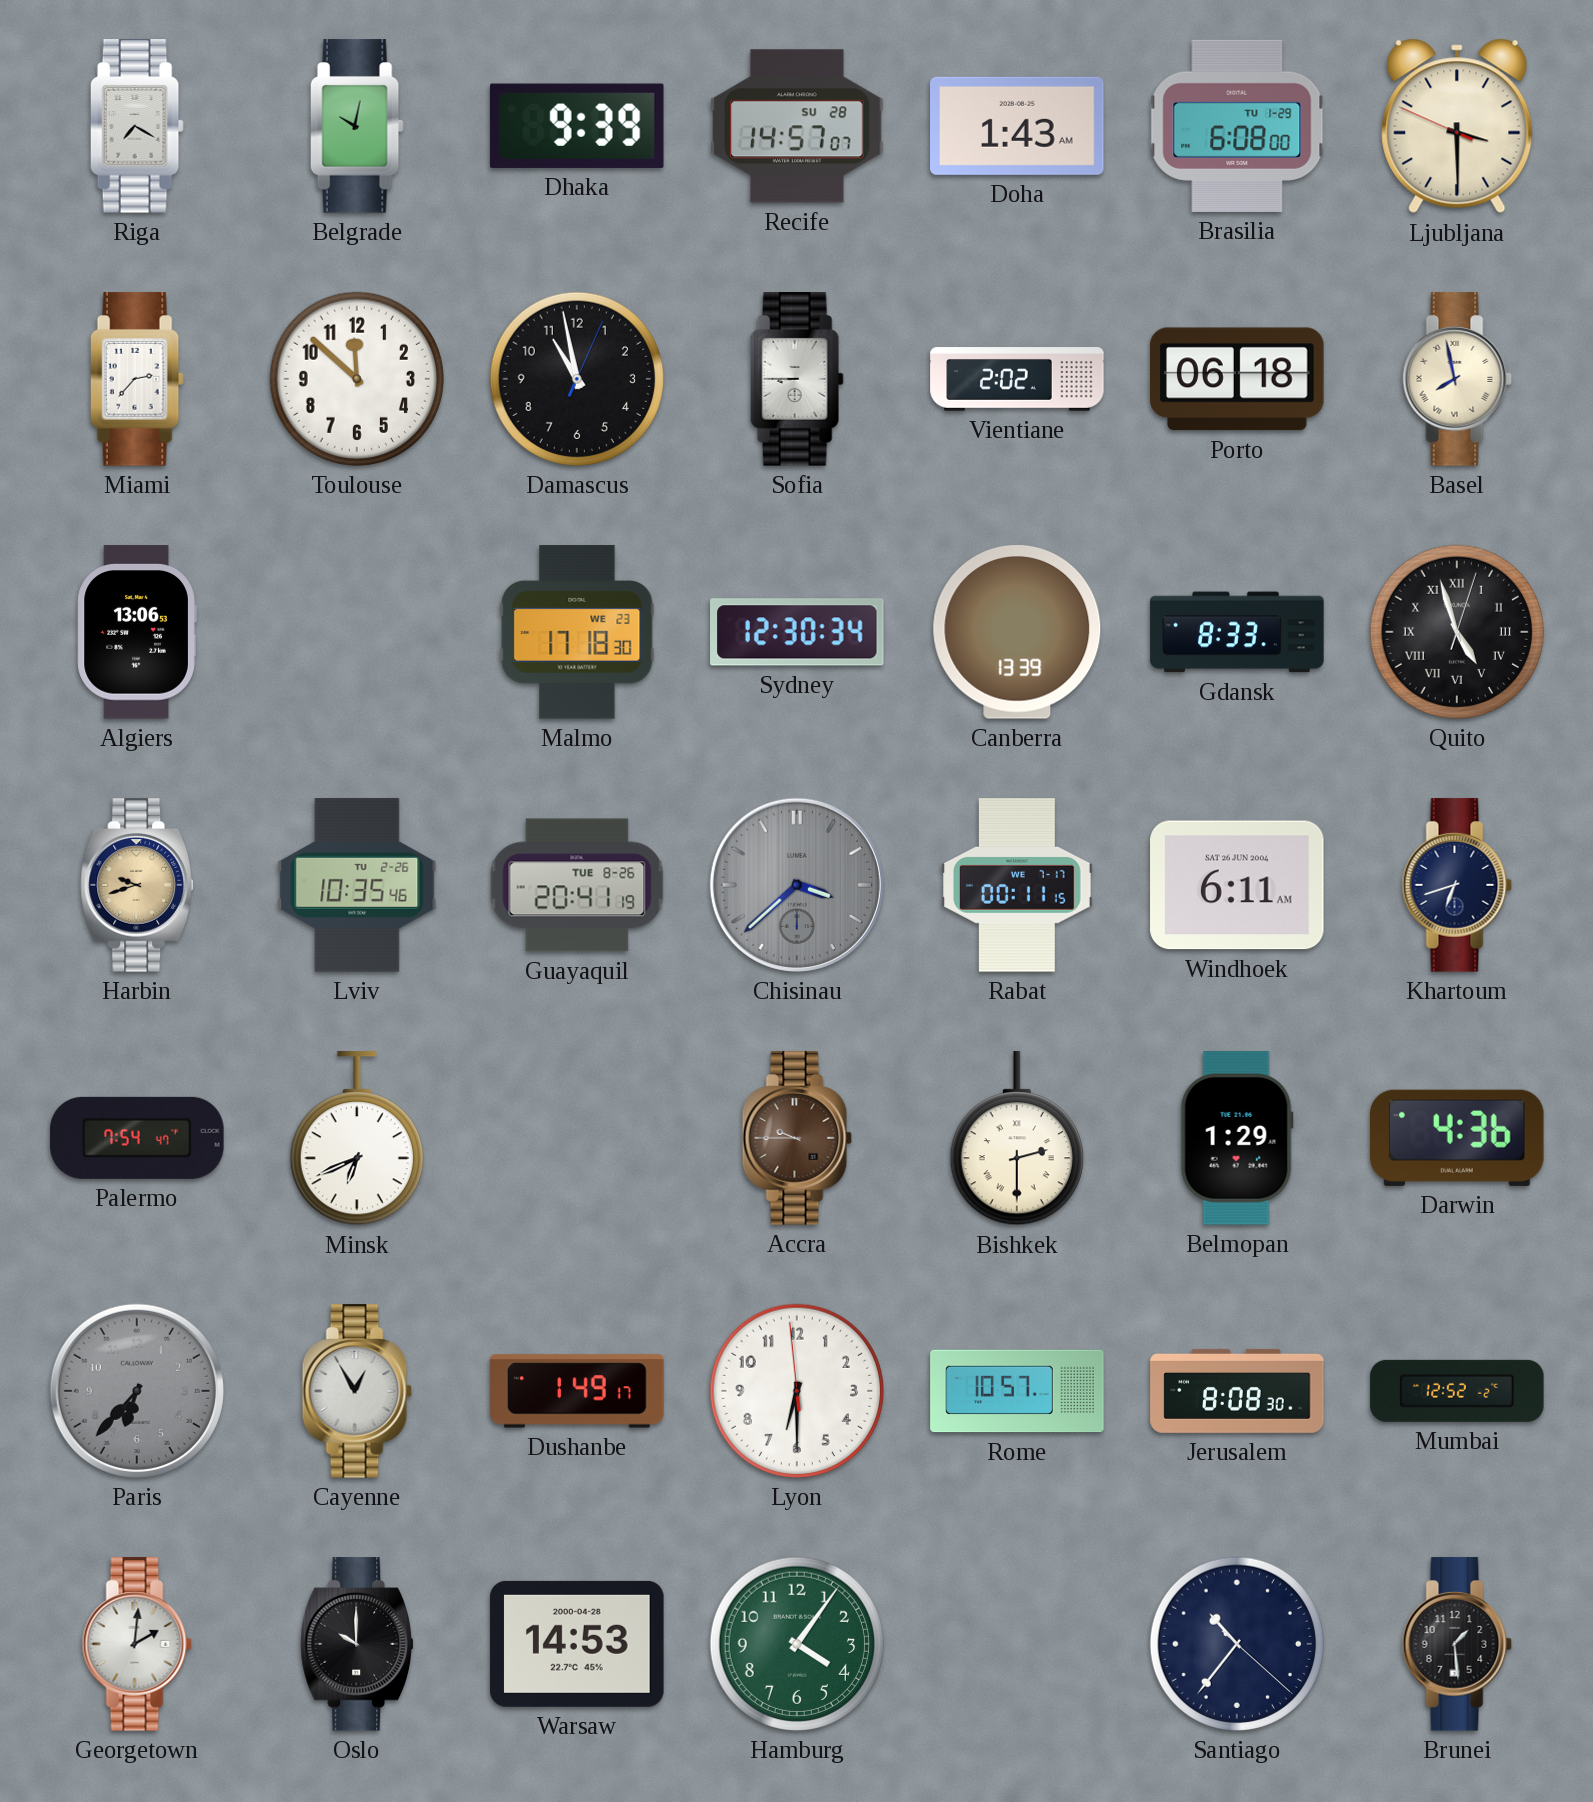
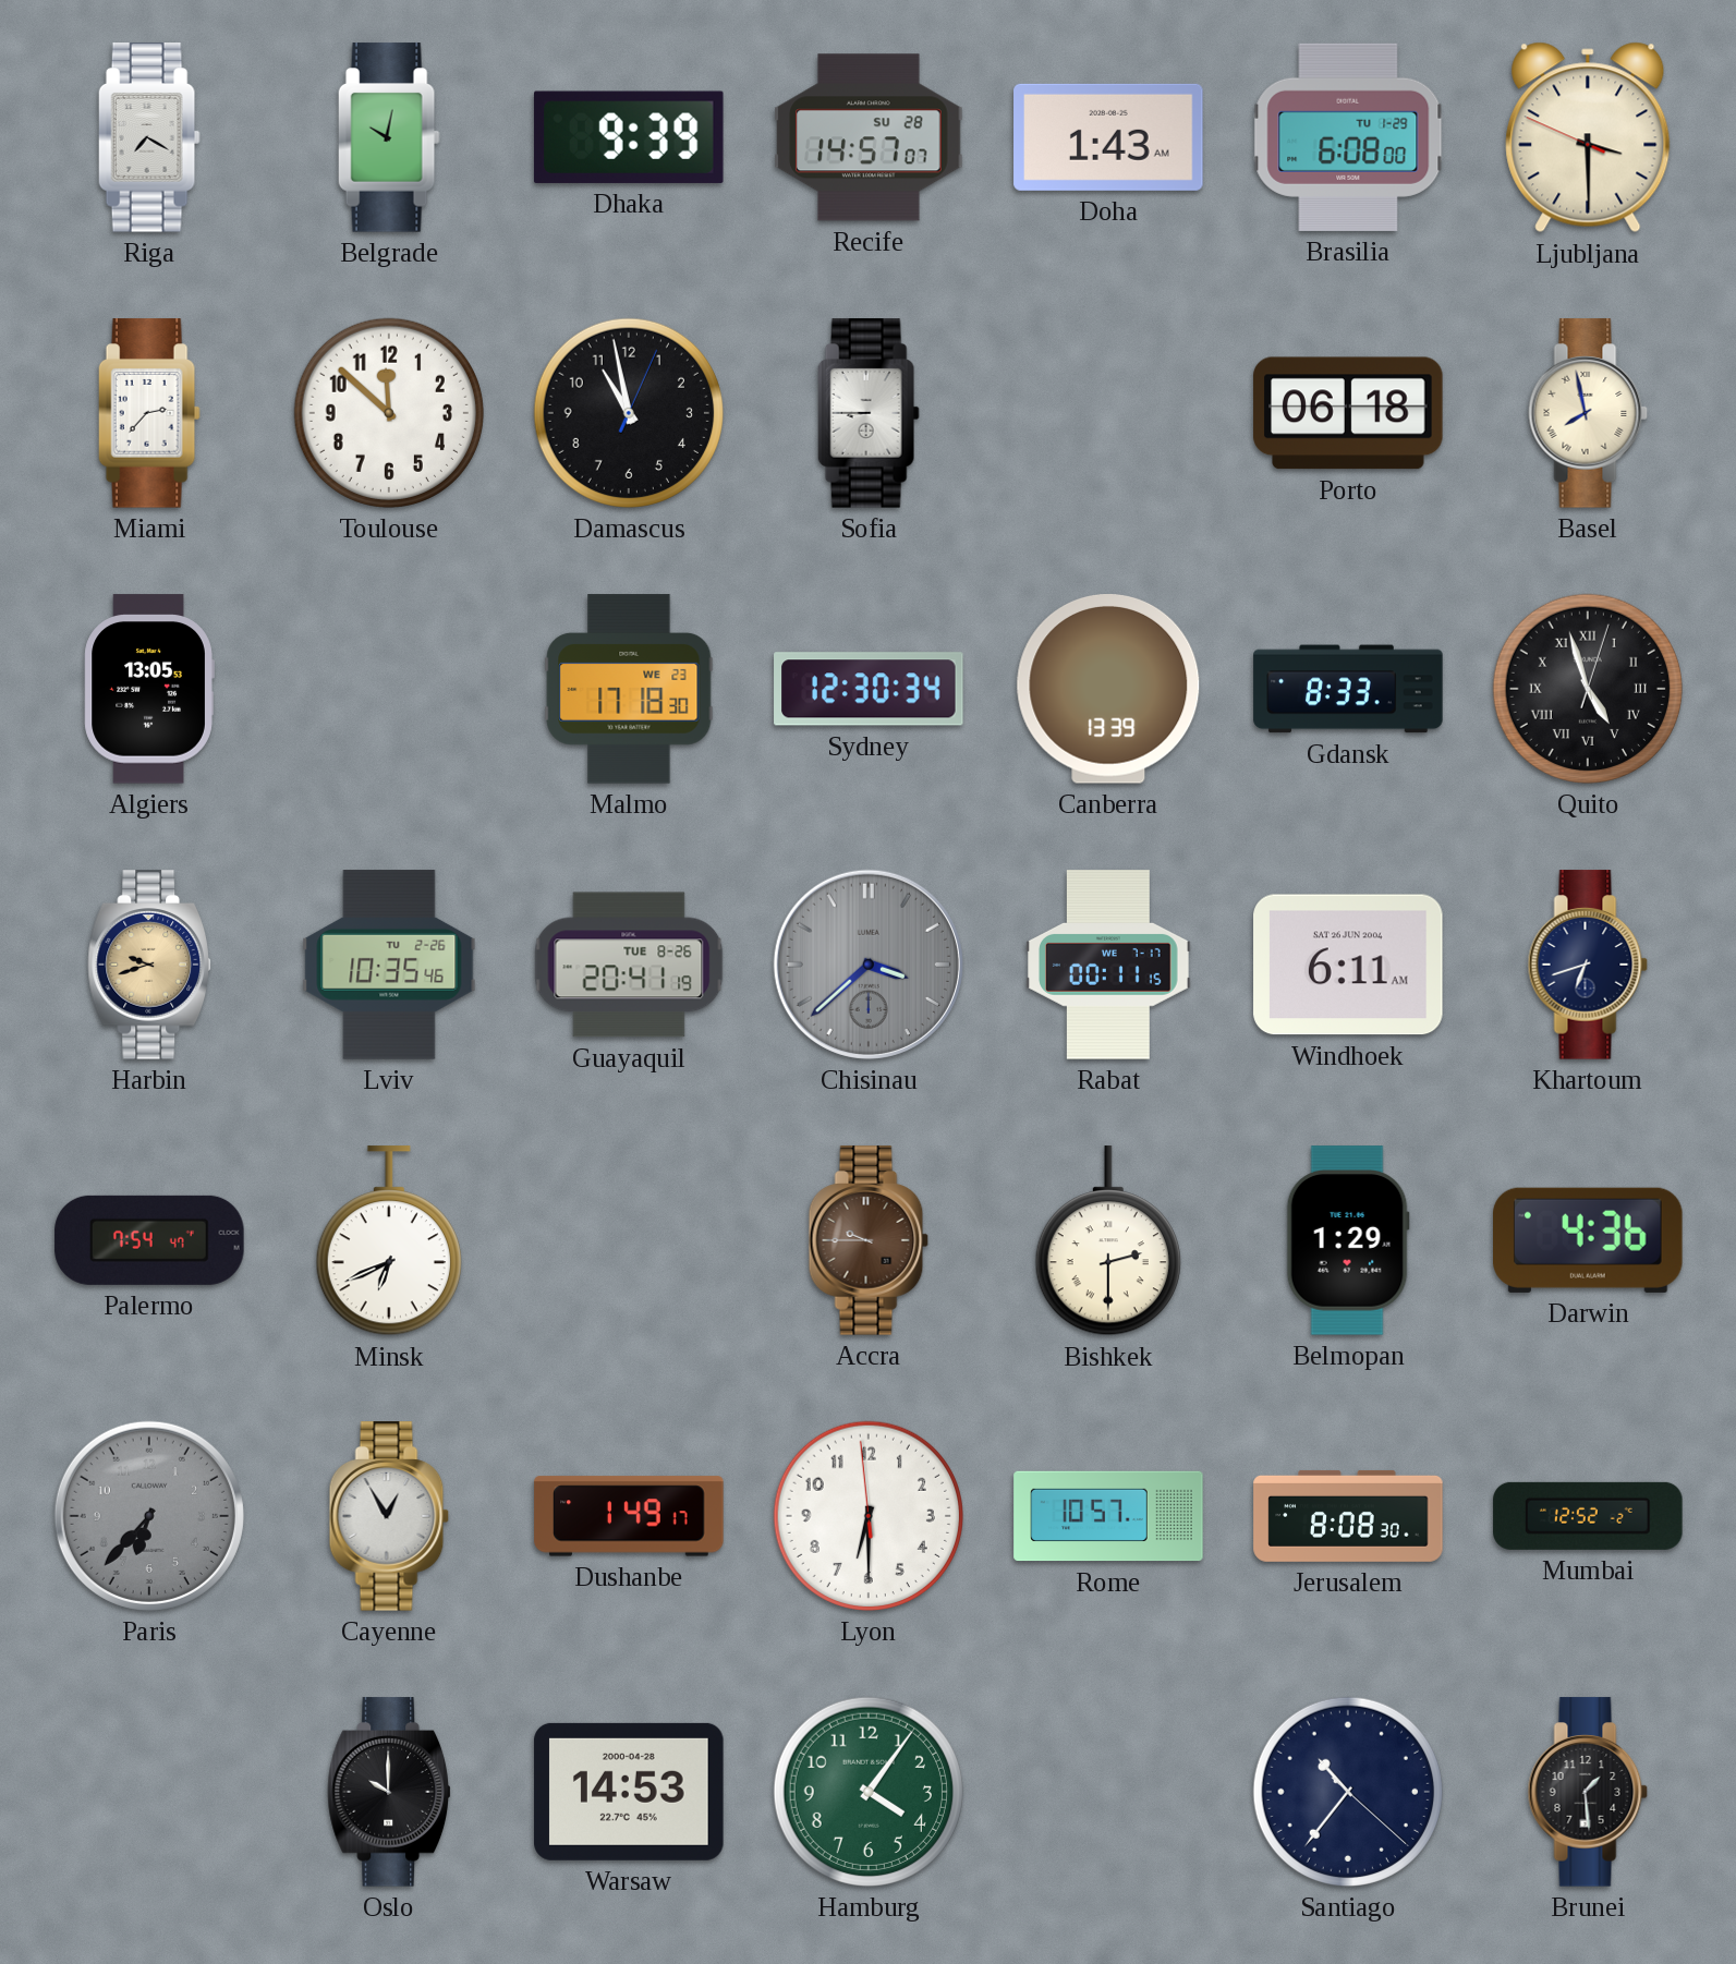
Vientiane: 2:02 -> none
Algiers: 13:06 -> 13:05
Georgetown: 2:01 -> none
